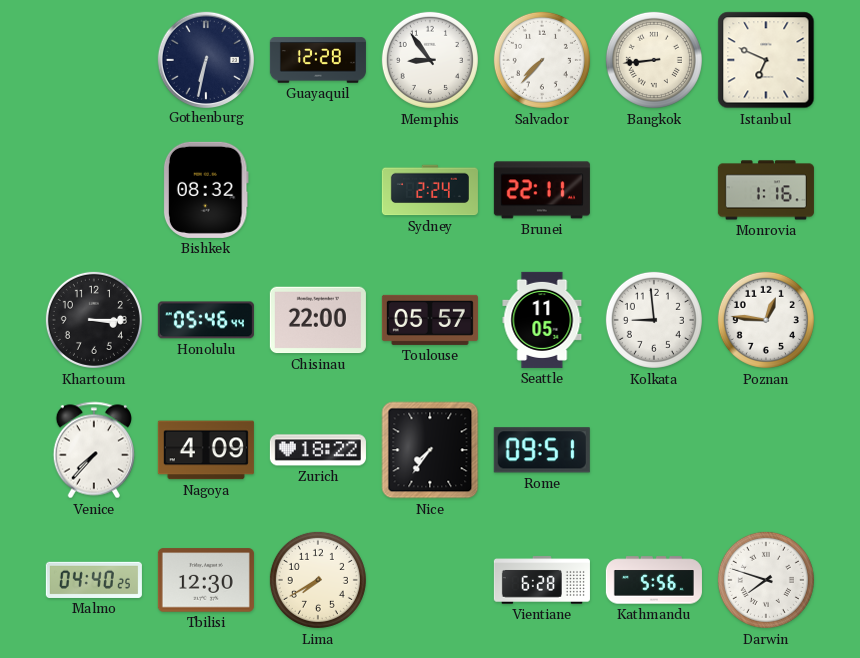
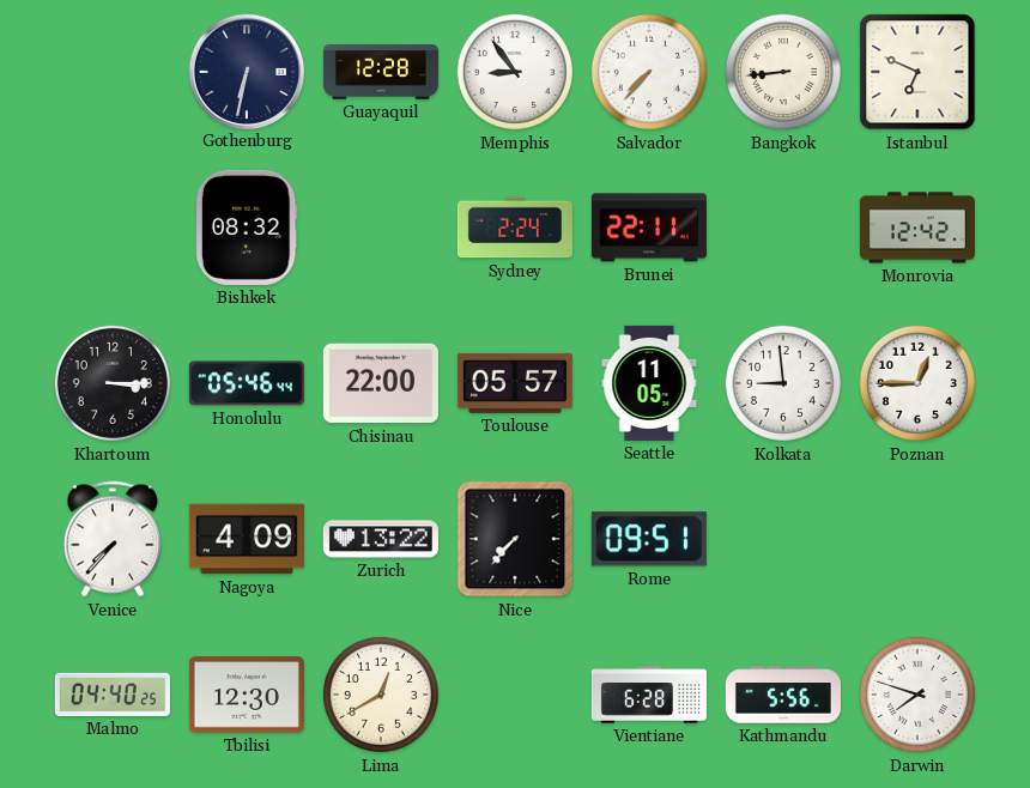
Monrovia: 1:16 -> 12:42
Poznan: 12:46 -> 12:45
Zurich: 18:22 -> 13:22
Nice: 7:36 -> 7:37
Lima: 7:40 -> 12:40
